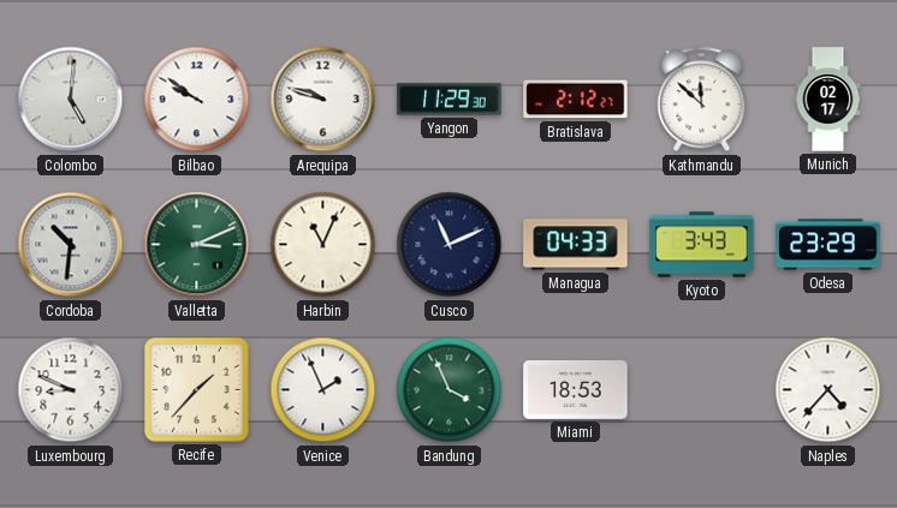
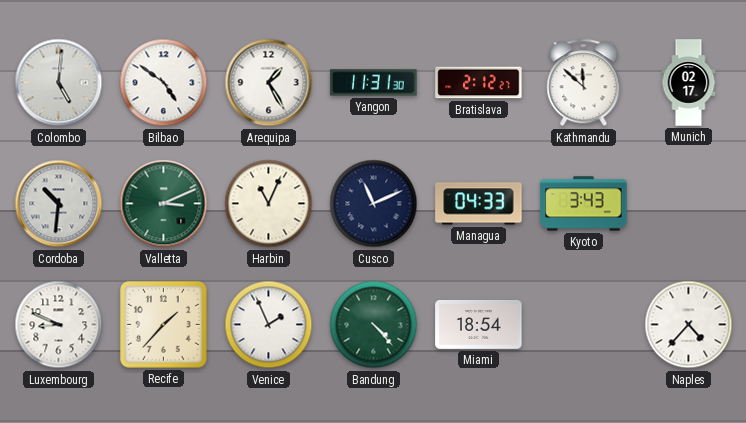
Bilbao: 9:51 -> 4:51
Arequipa: 9:48 -> 1:25
Yangon: 11:29 -> 11:31
Odesa: 23:29 -> none
Bandung: 3:56 -> 4:23
Miami: 18:53 -> 18:54
